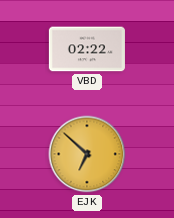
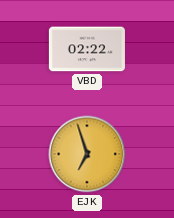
EJK: 6:52 -> 6:57
